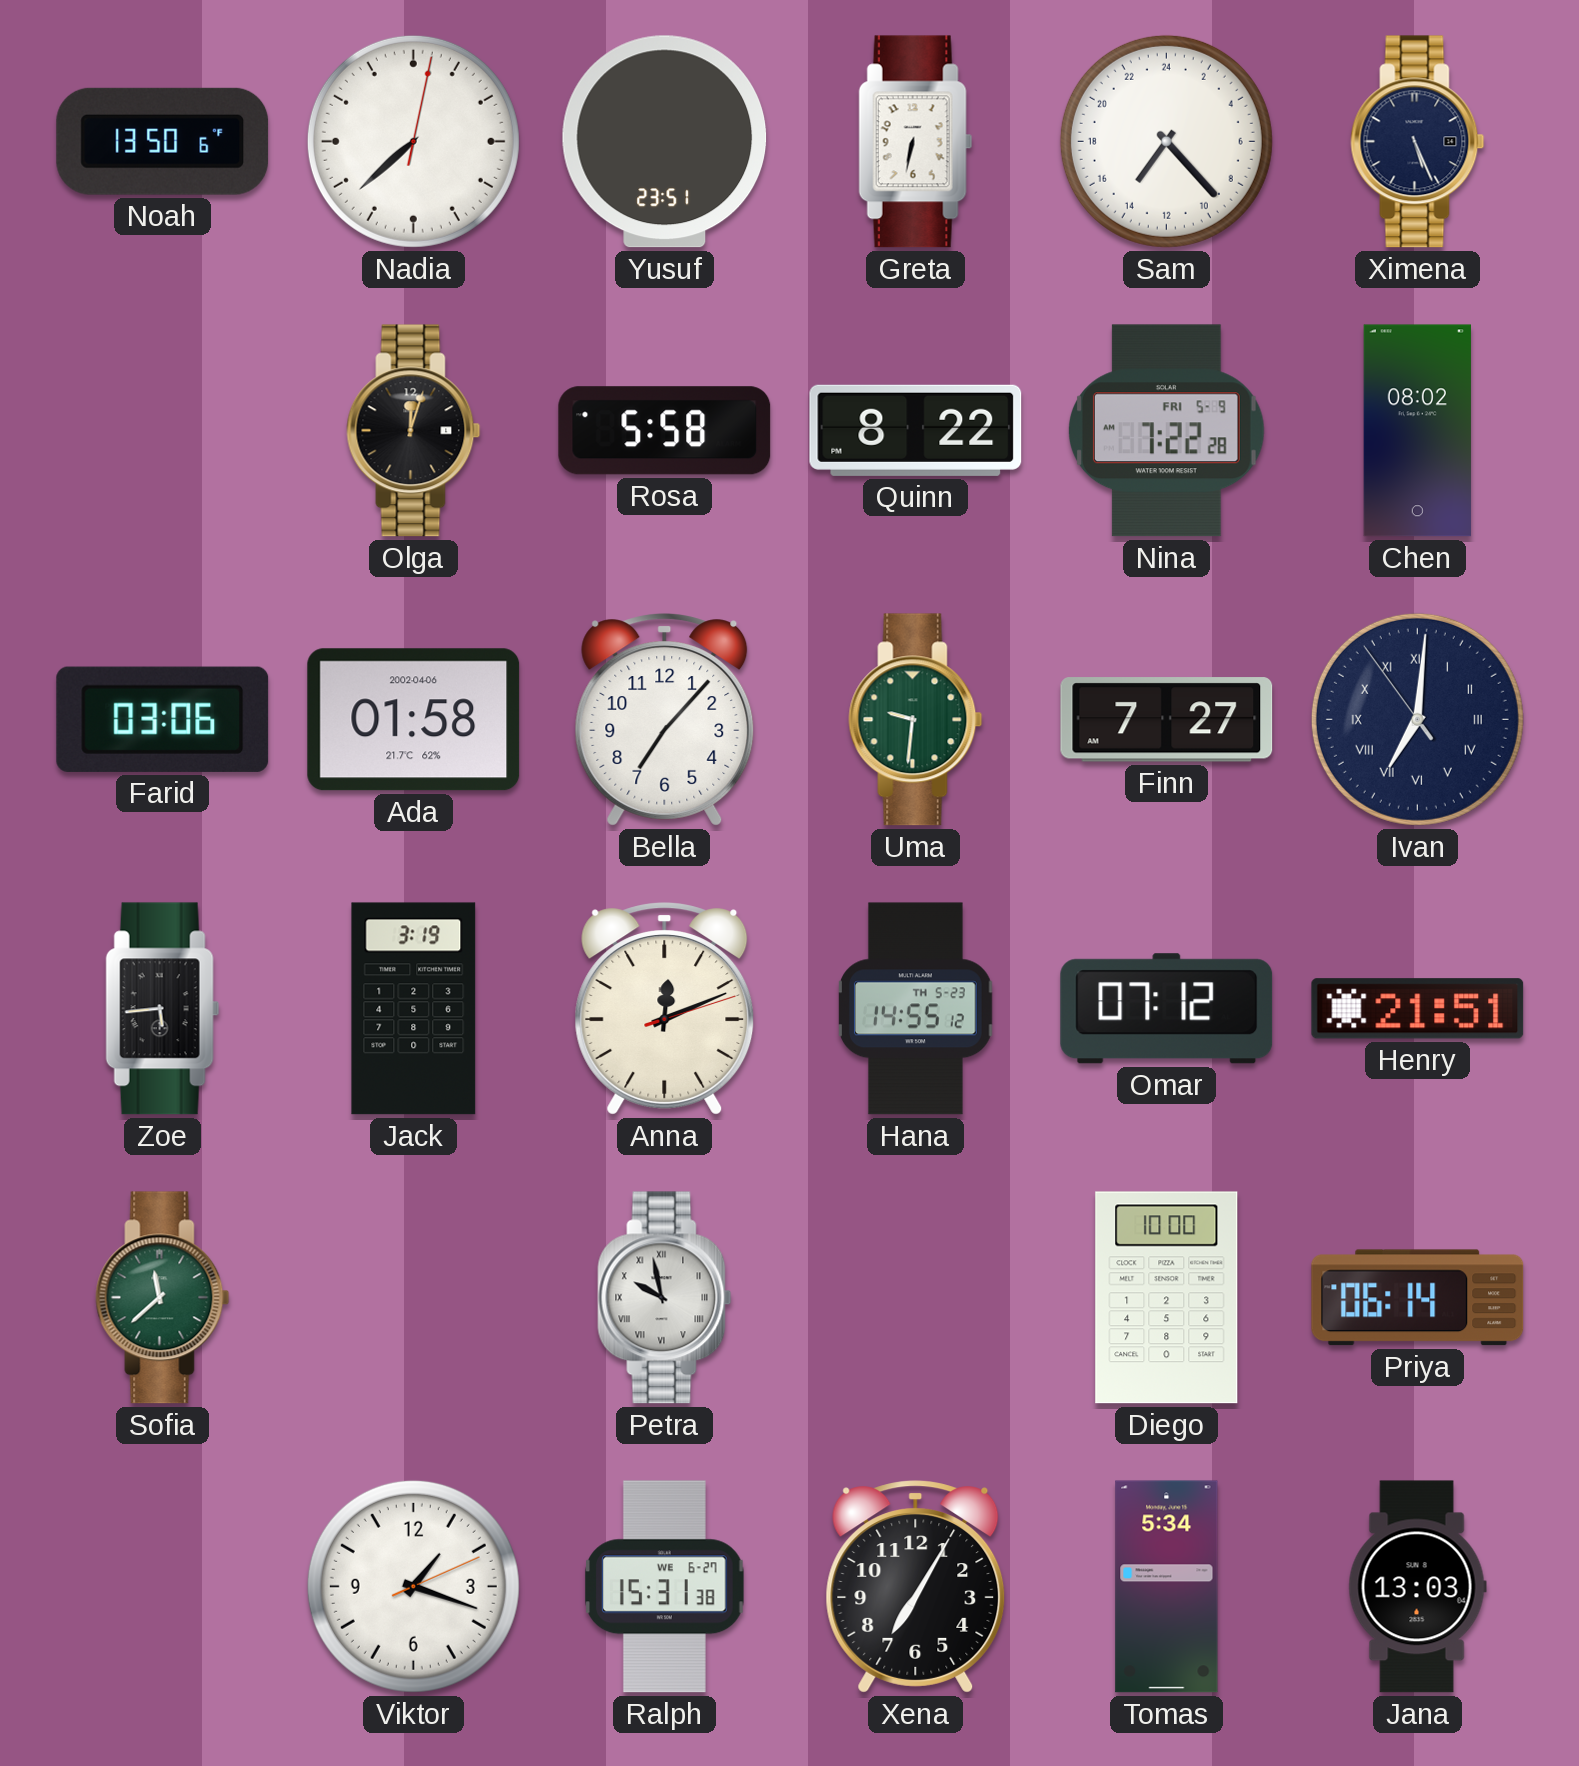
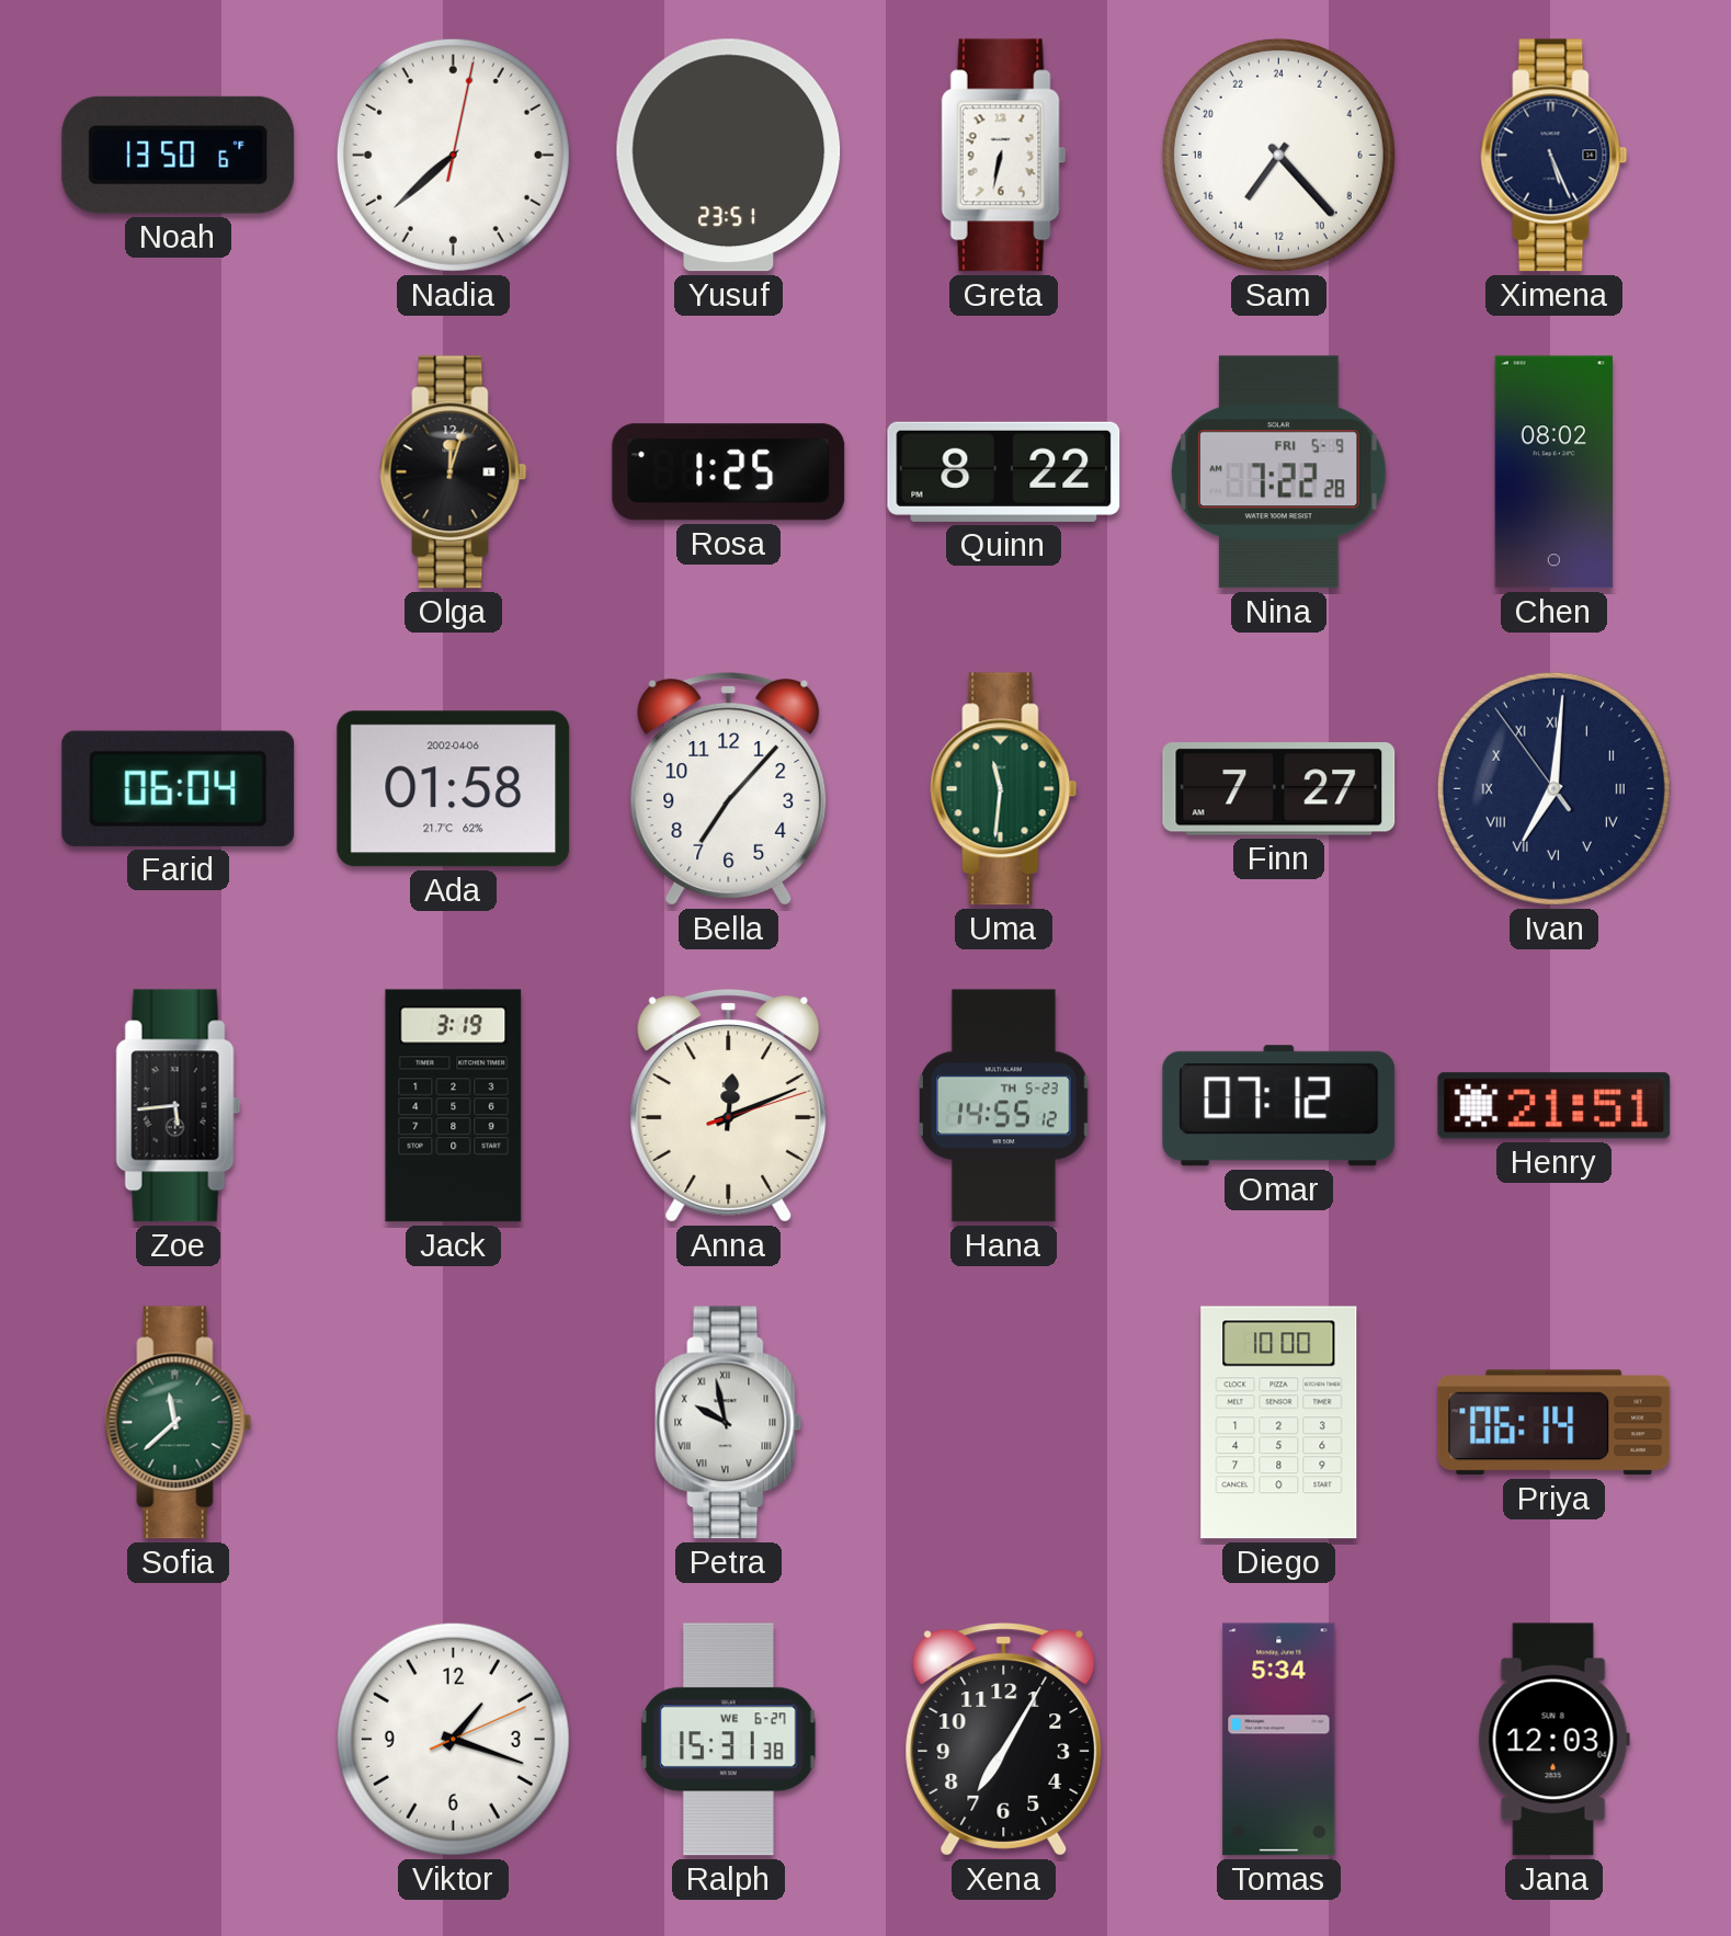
Rosa: 5:58 -> 1:25
Farid: 03:06 -> 06:04
Uma: 9:31 -> 11:31
Jana: 13:03 -> 12:03
